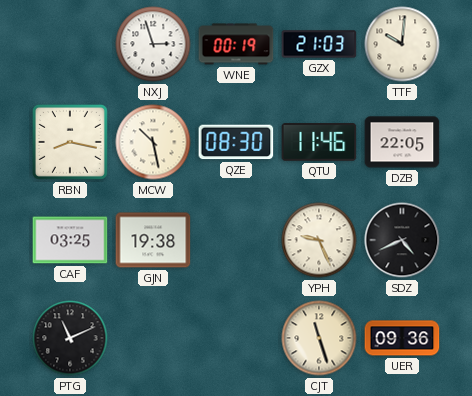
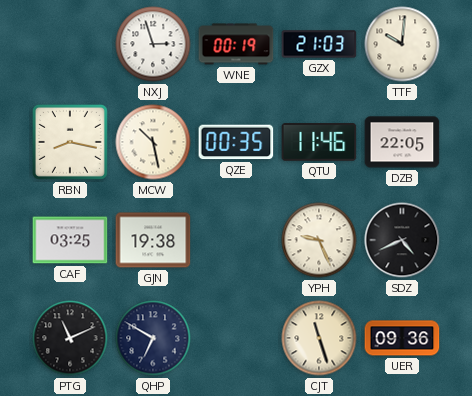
QZE: 08:30 -> 00:35
QHP: none -> 6:50
